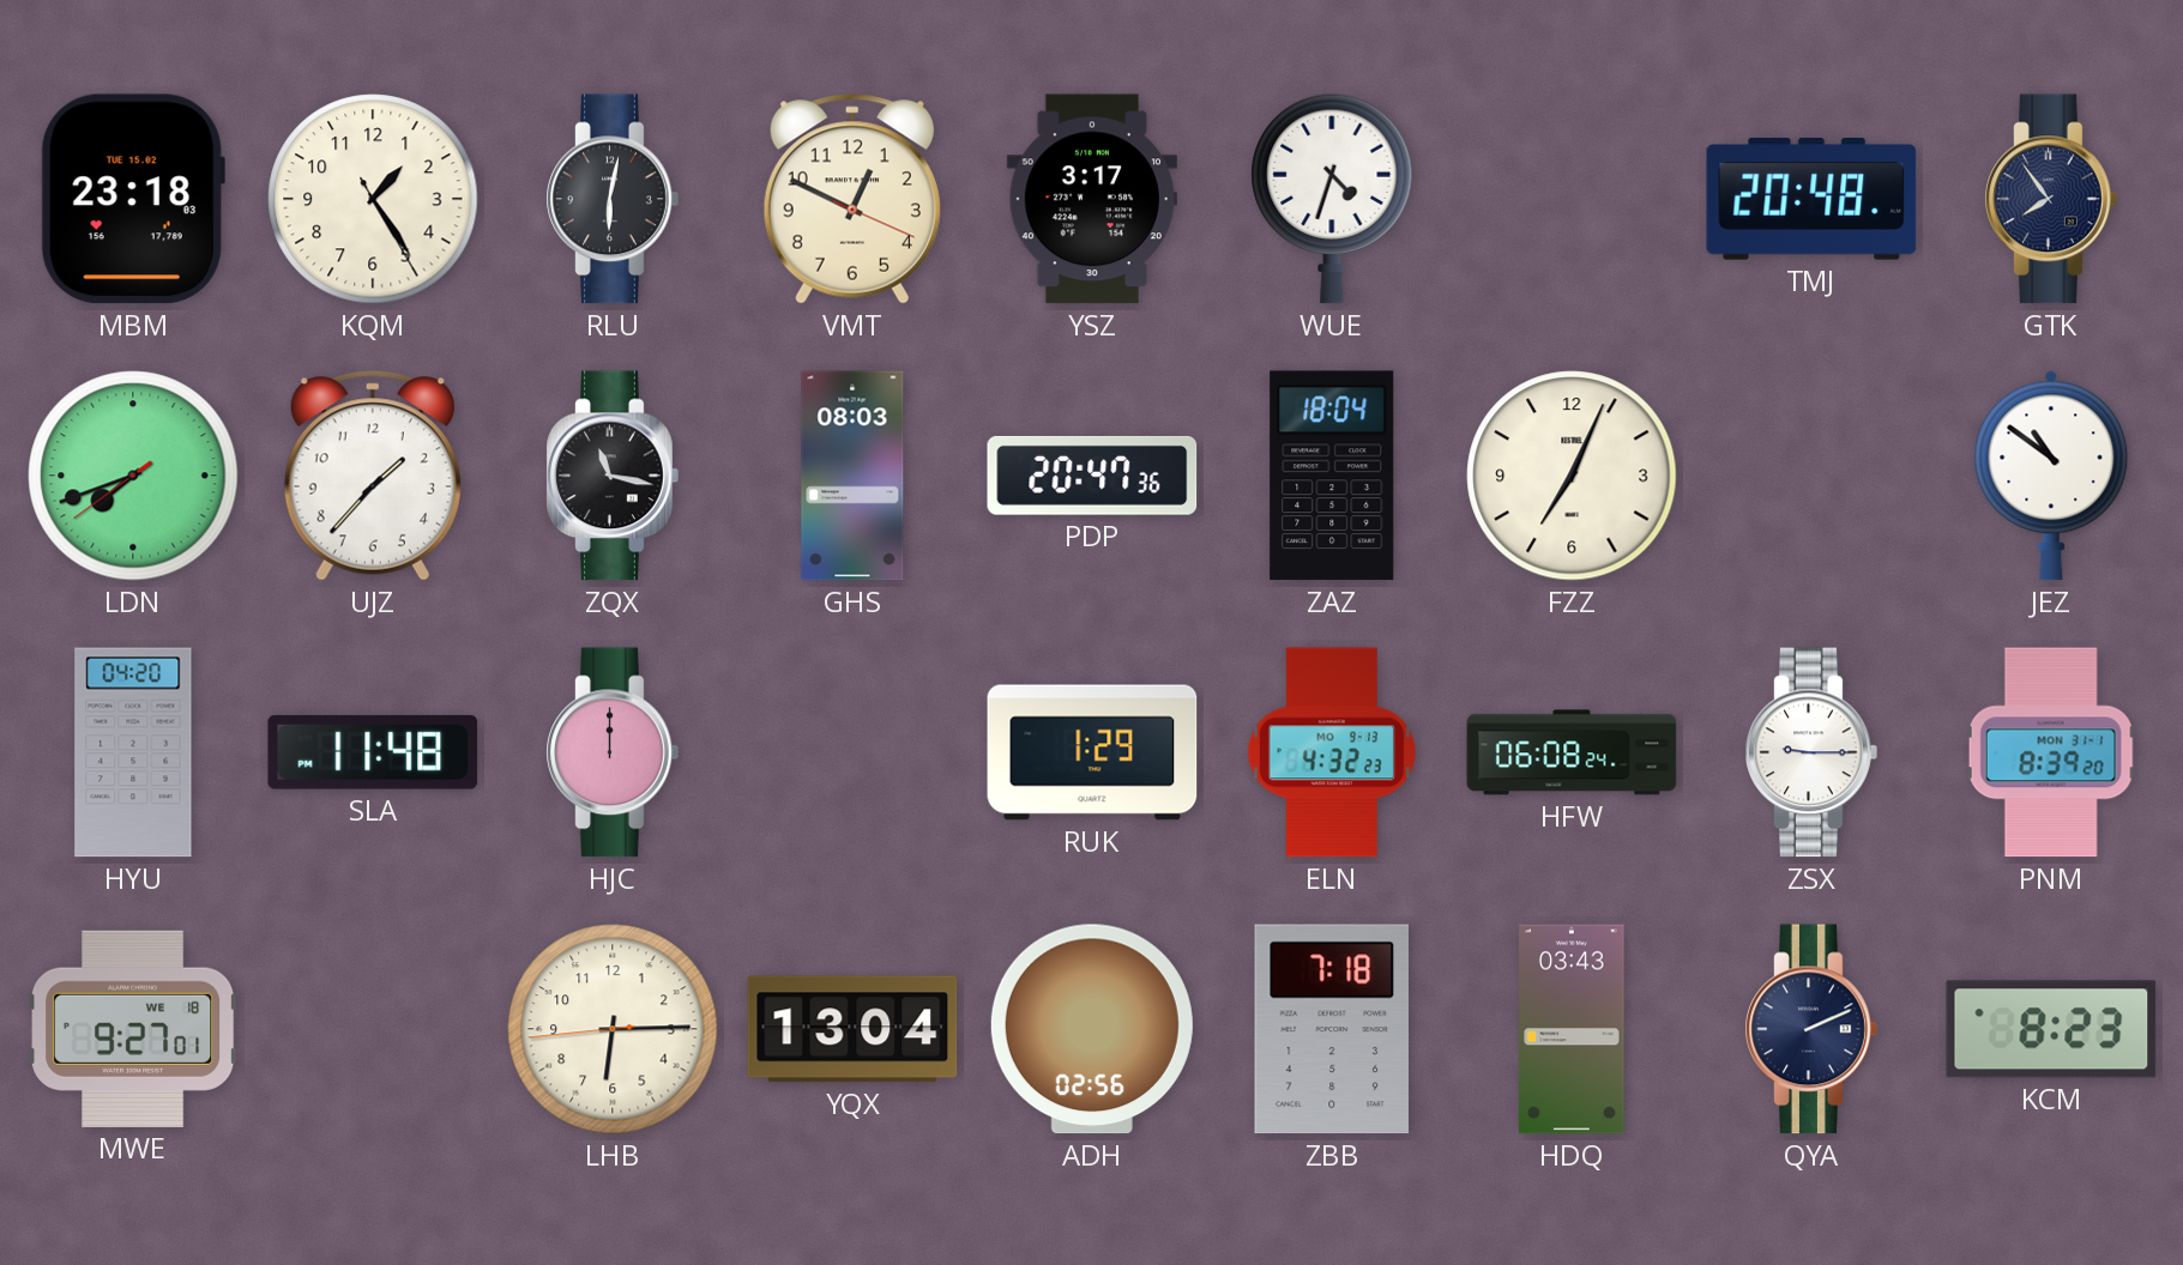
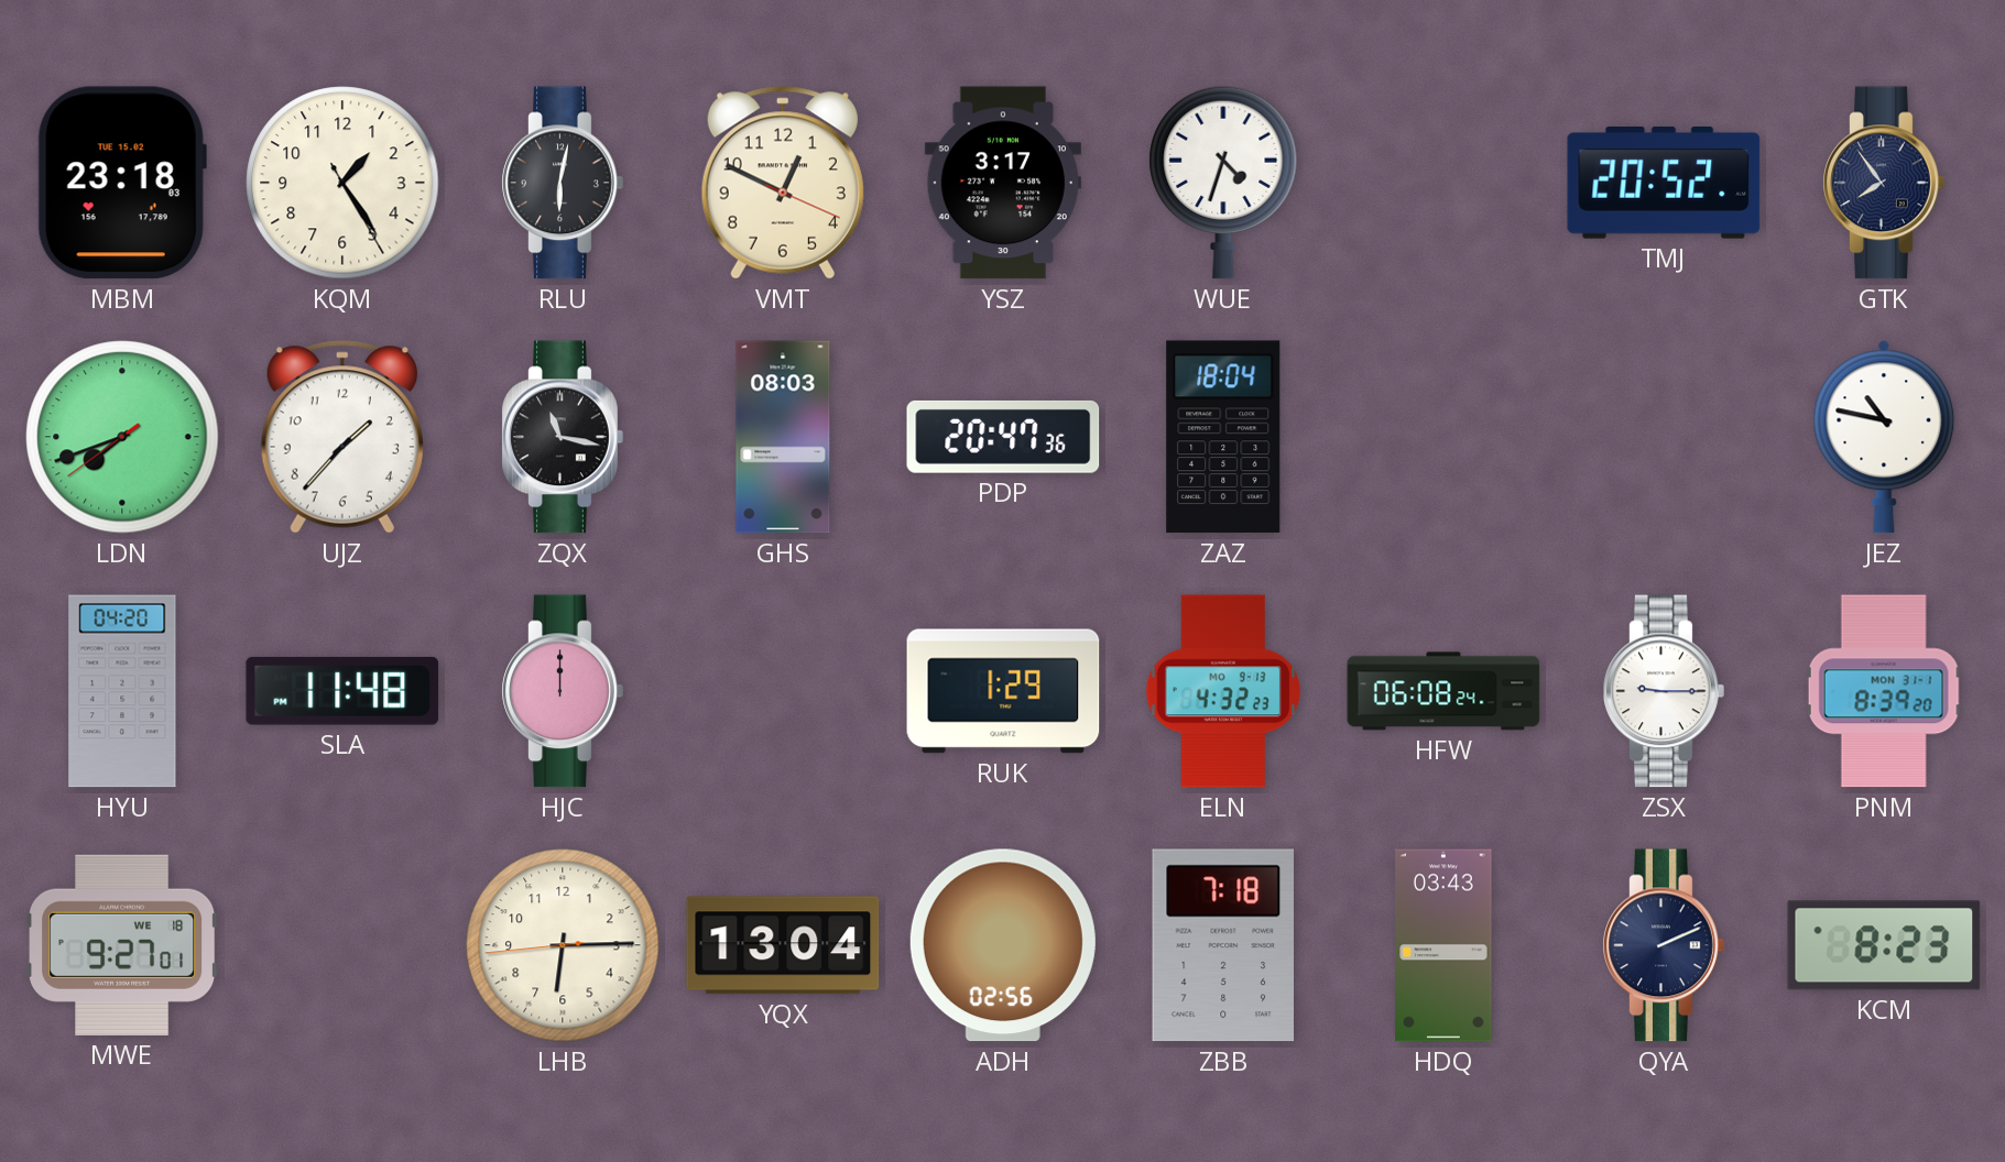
TMJ: 20:48 -> 20:52
FZZ: 7:04 -> none
JEZ: 10:51 -> 10:47
